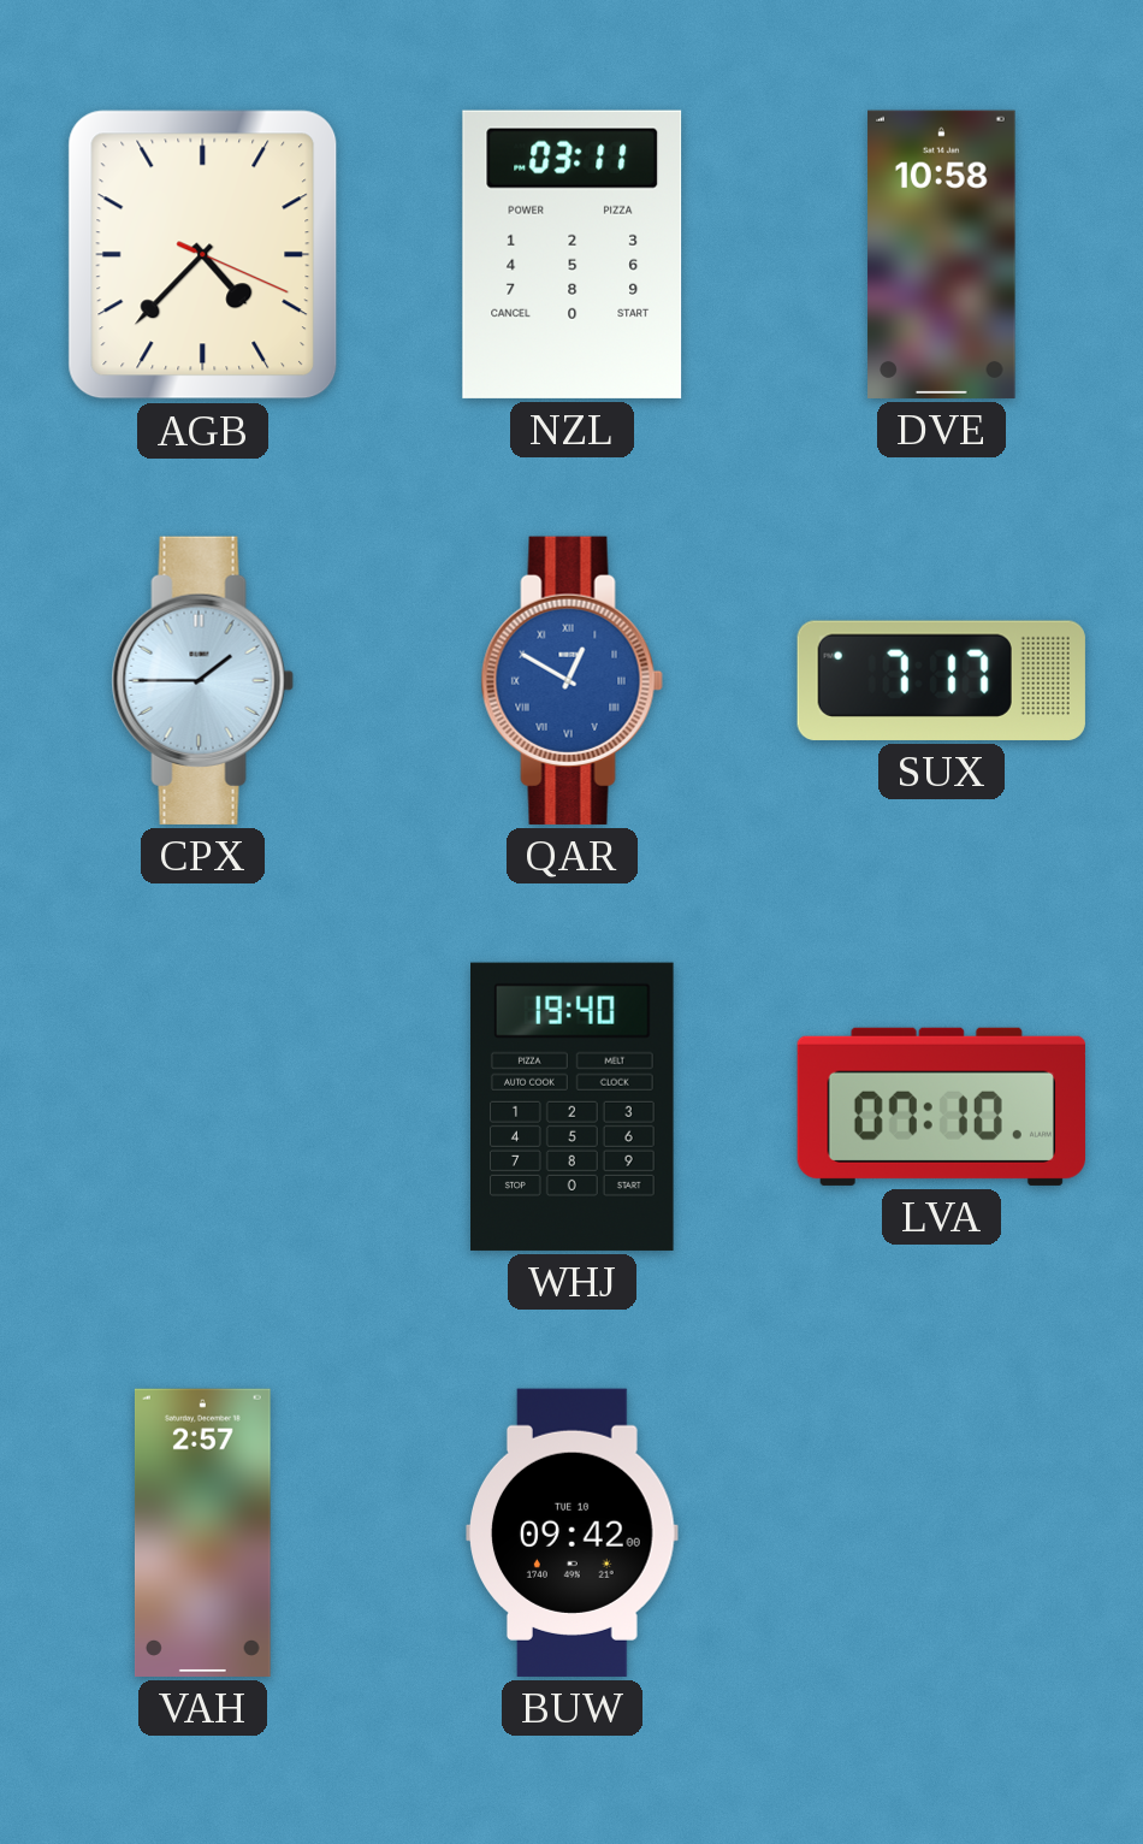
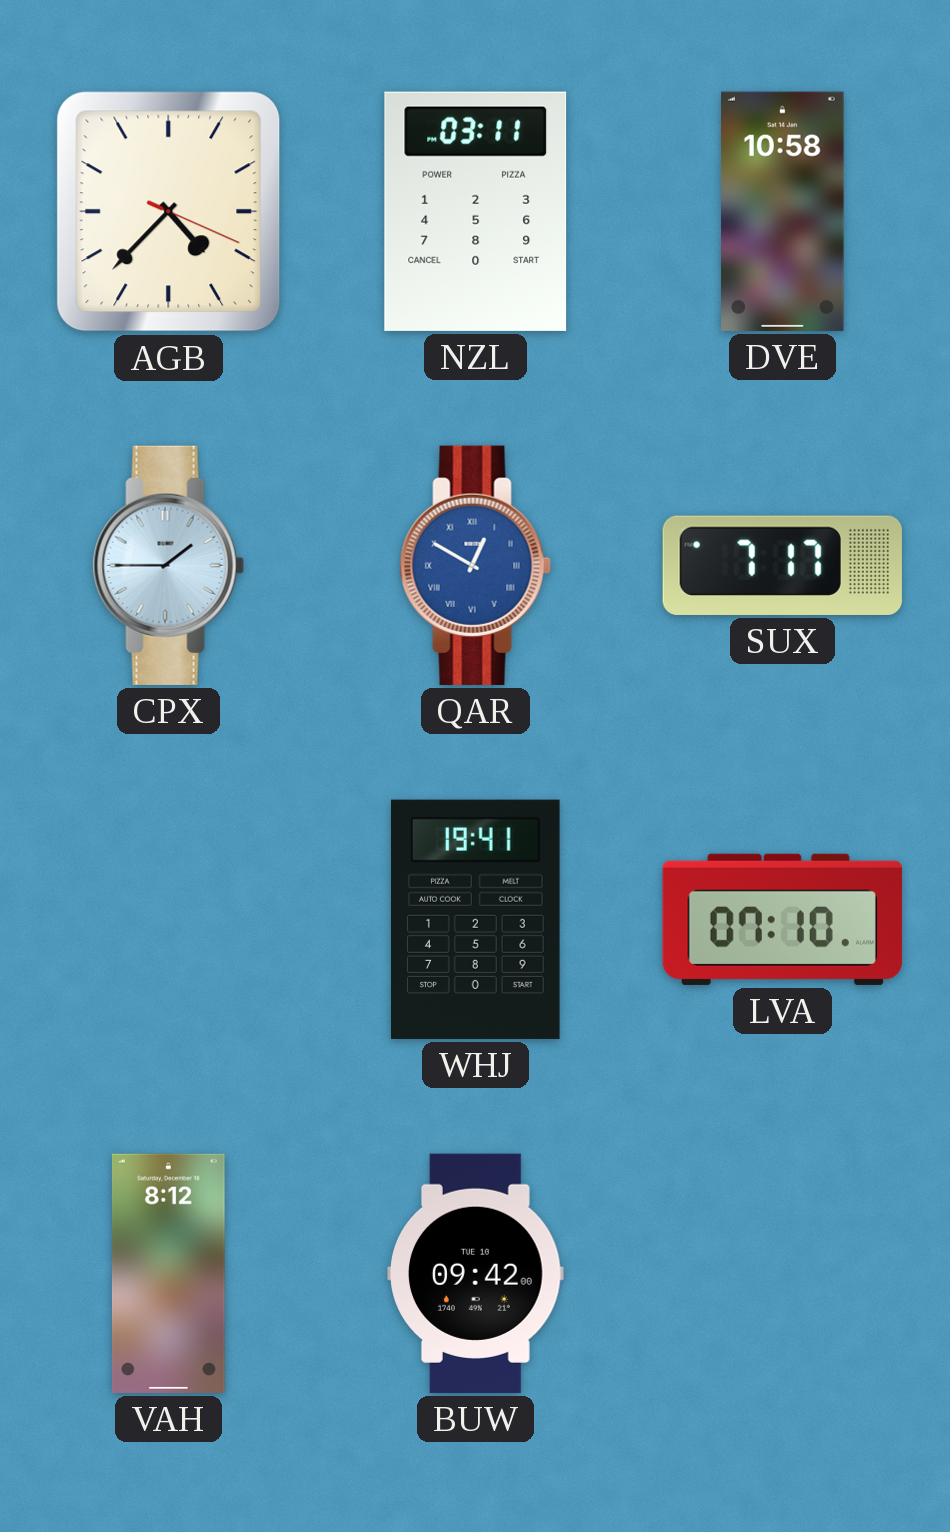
WHJ: 19:40 -> 19:41
VAH: 2:57 -> 8:12
